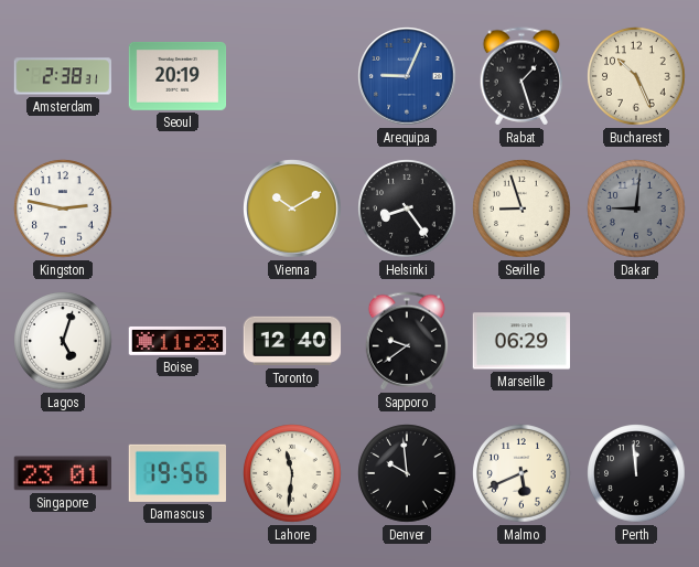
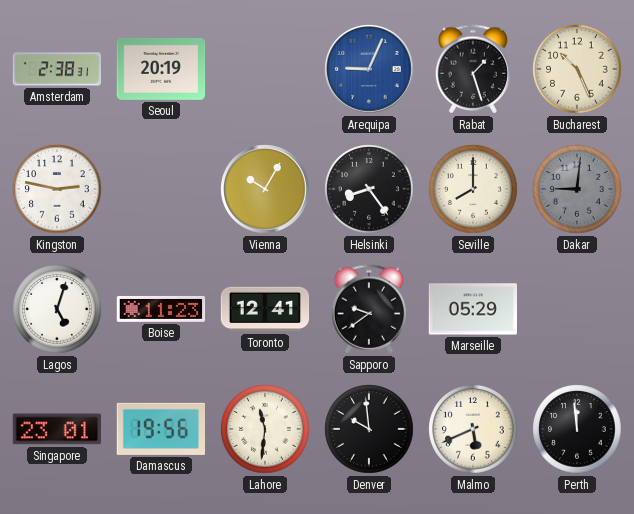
Vienna: 10:10 -> 10:05
Seville: 8:57 -> 8:00
Toronto: 12:40 -> 12:41
Marseille: 06:29 -> 05:29
